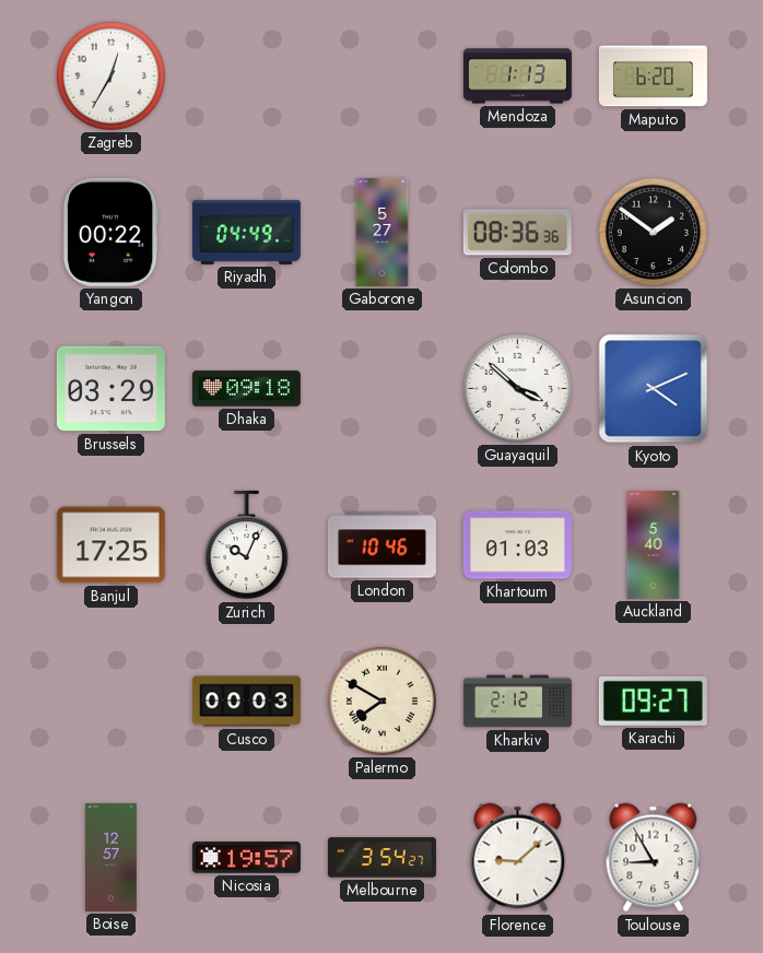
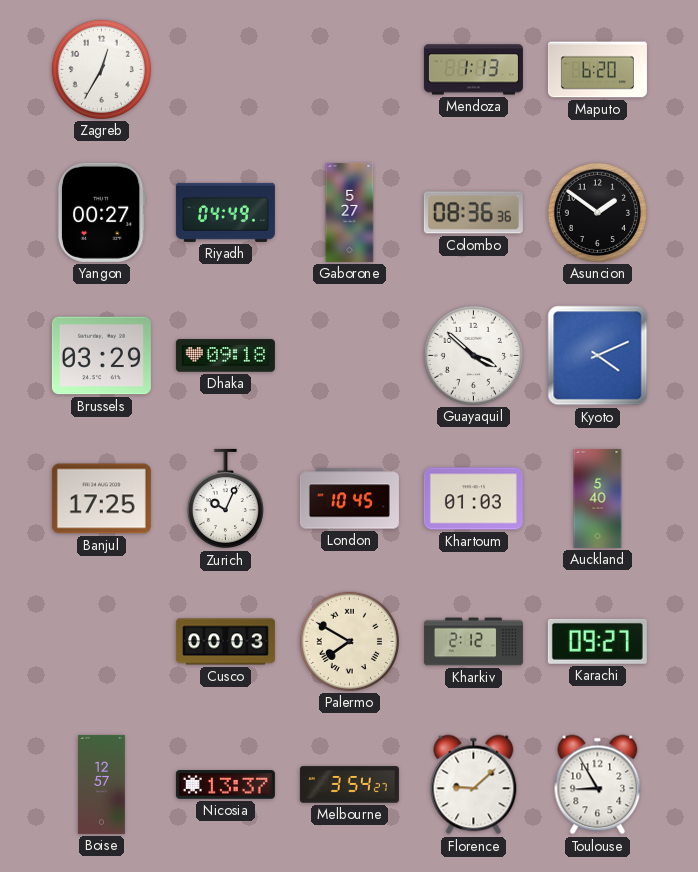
Yangon: 00:22 -> 00:27
London: 10:46 -> 10:45
Nicosia: 19:57 -> 13:37
